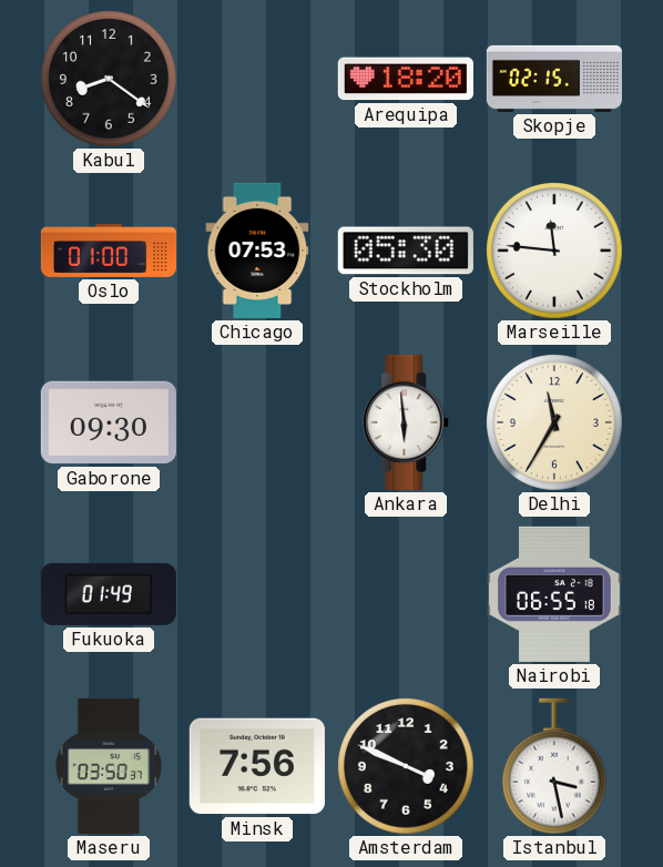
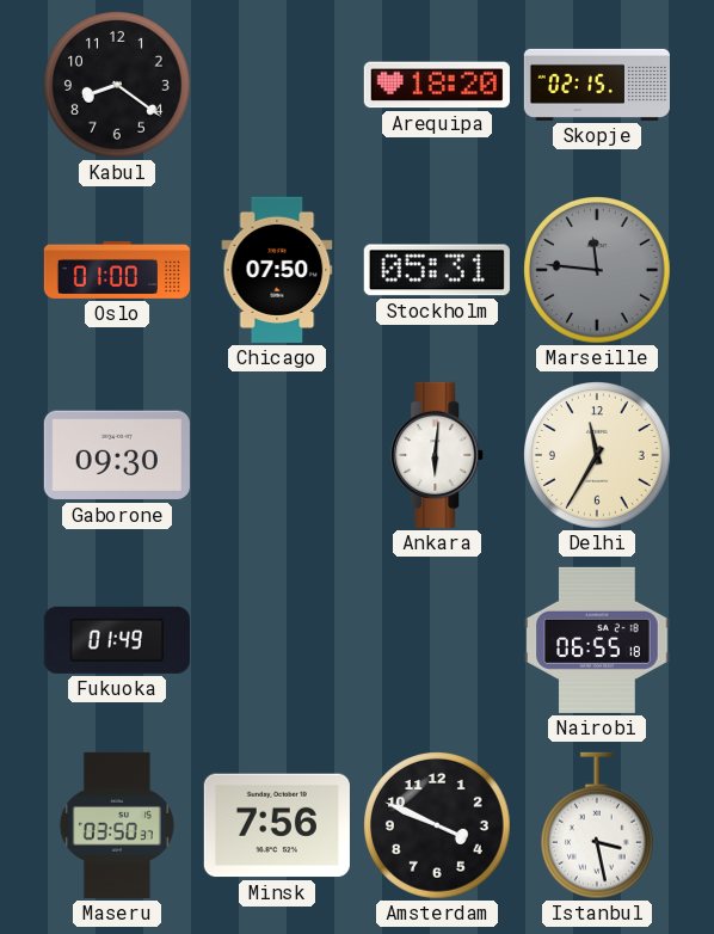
Chicago: 07:53 -> 07:50
Stockholm: 05:30 -> 05:31
Marseille dial: white -> grey
Ankara: 5:59 -> 6:01
